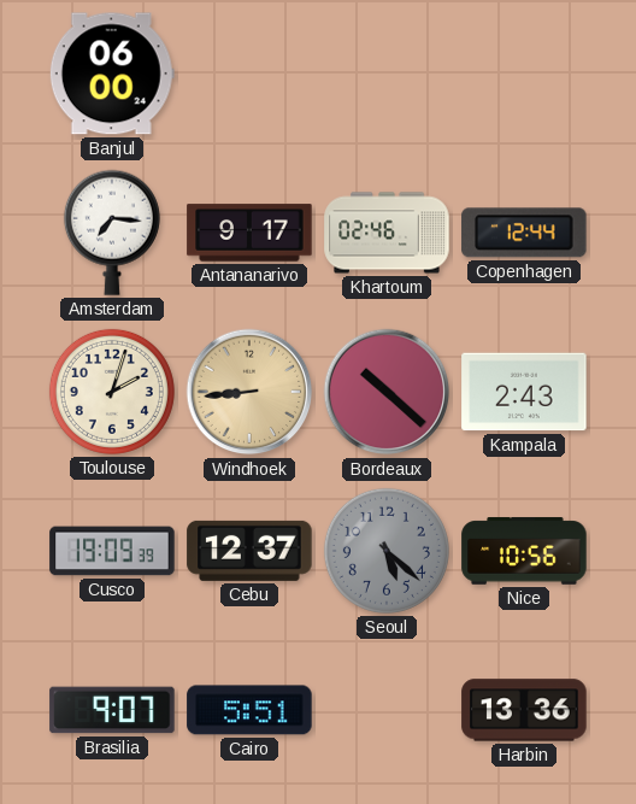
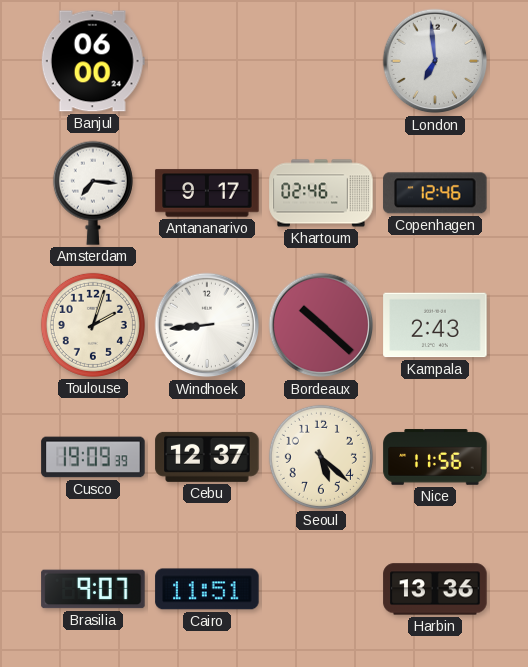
London: none -> 6:59
Copenhagen: 12:44 -> 12:46
Windhoek dial: champagne -> white
Seoul dial: grey -> cream
Nice: 10:56 -> 11:56
Cairo: 5:51 -> 11:51
